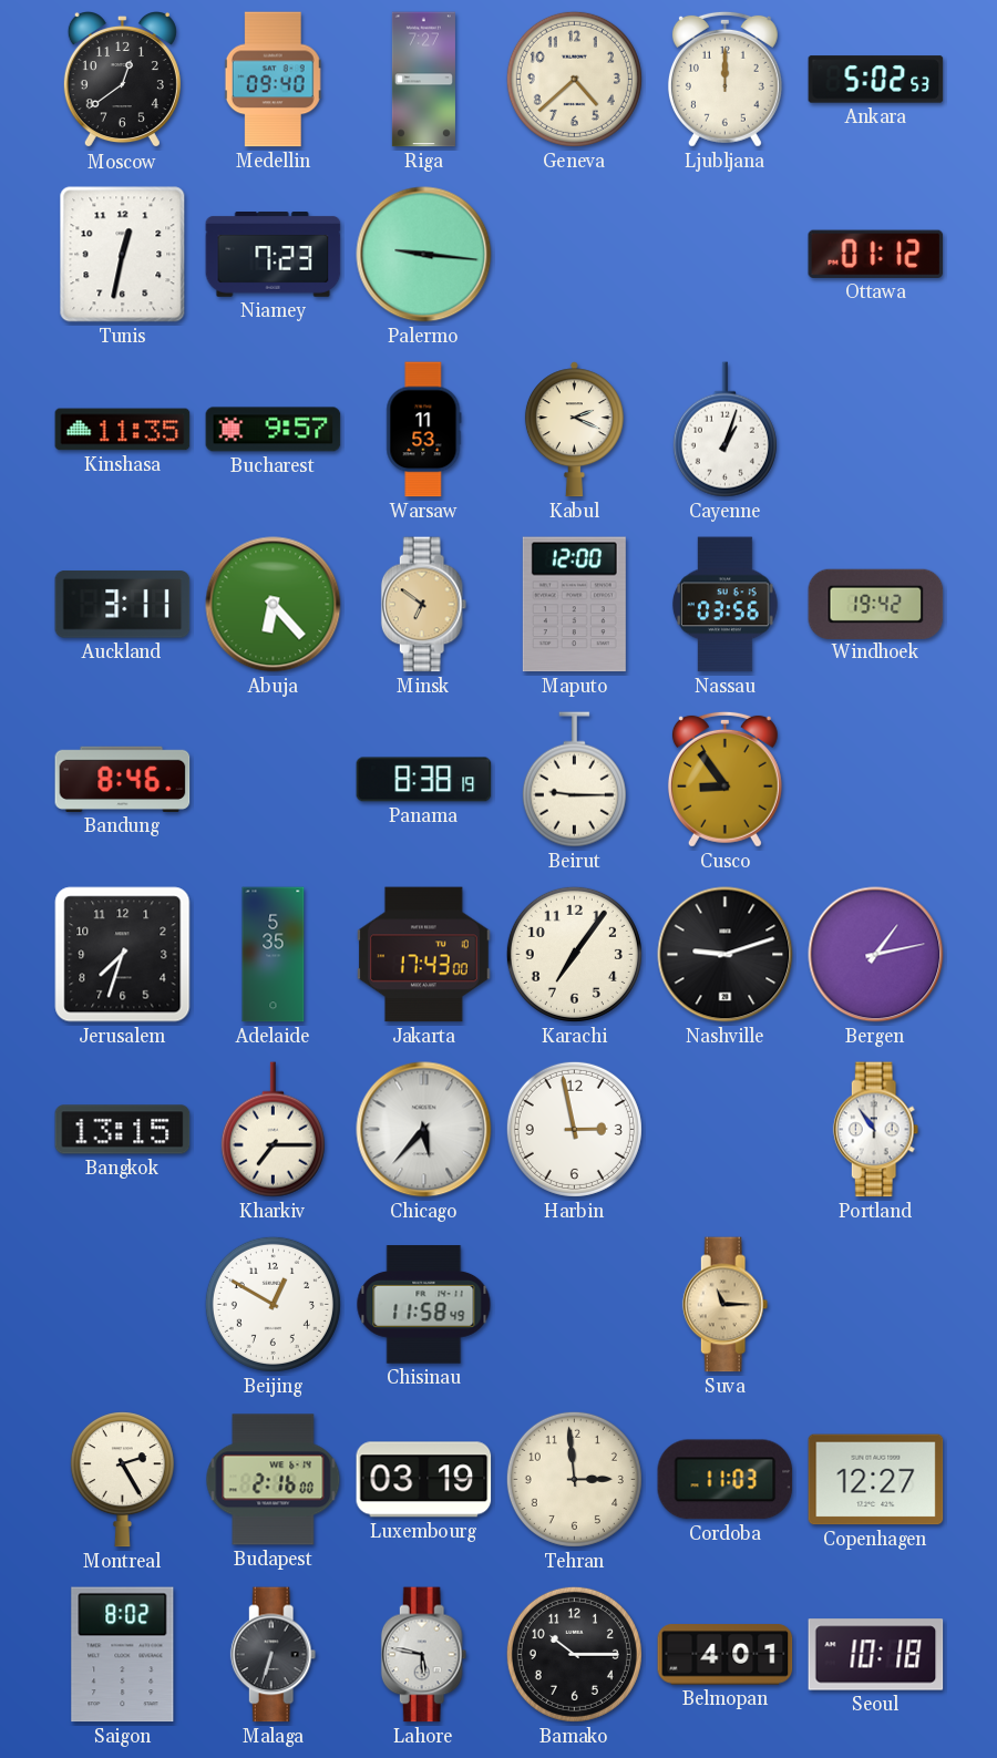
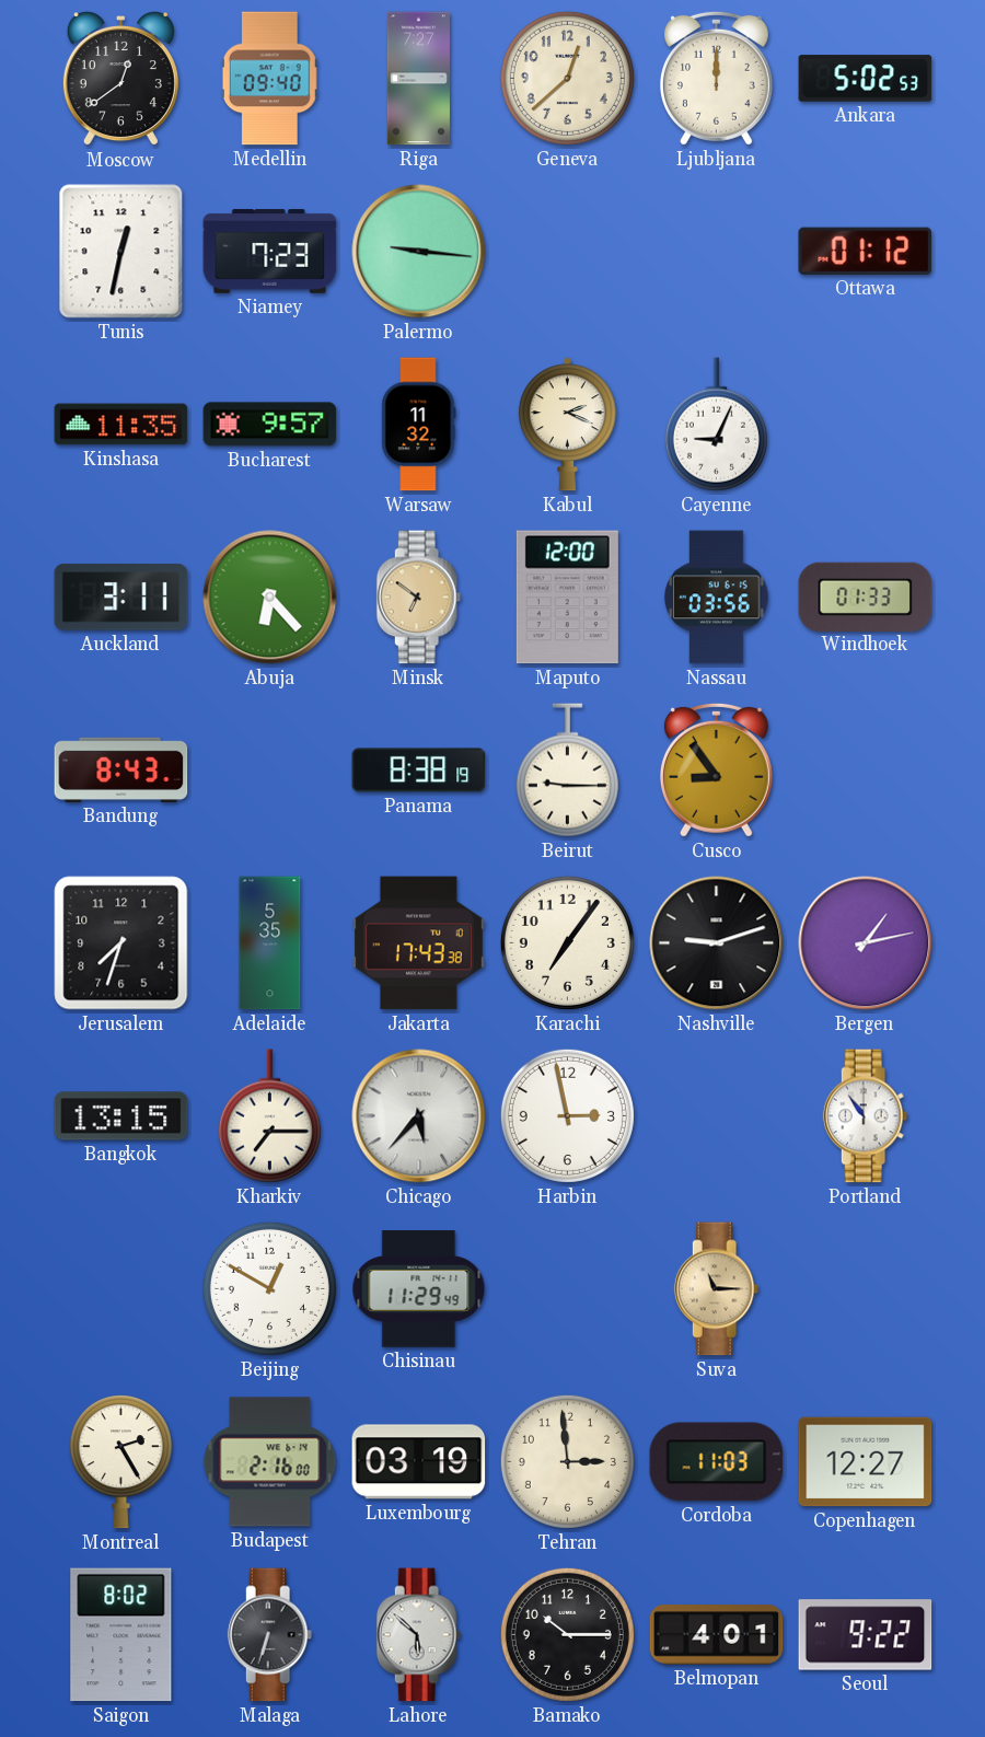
Geneva: 4:38 -> 12:38
Warsaw: 11:53 -> 11:32
Cayenne: 1:03 -> 9:04
Windhoek: 19:42 -> 01:33
Bandung: 8:46 -> 8:43
Jakarta: 17:43:00 -> 17:43:38
Chisinau: 11:58 -> 11:29
Lahore: 5:47 -> 5:52
Seoul: 10:18 -> 9:22
